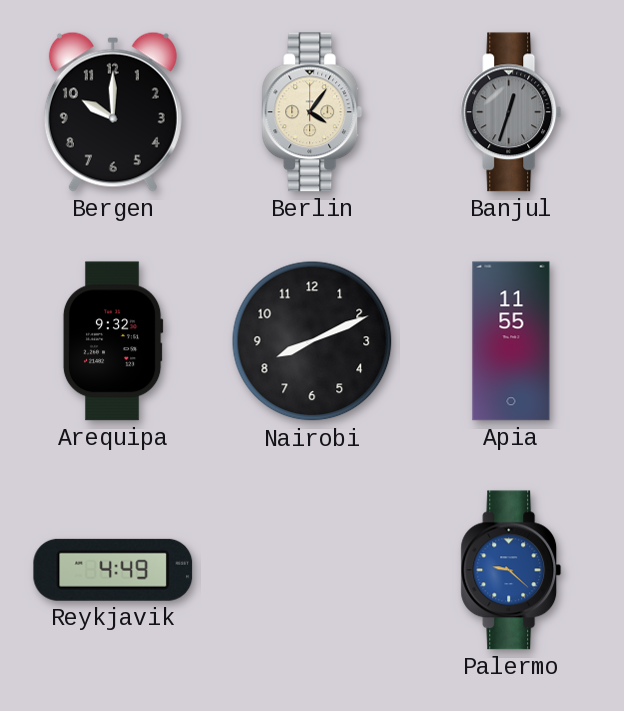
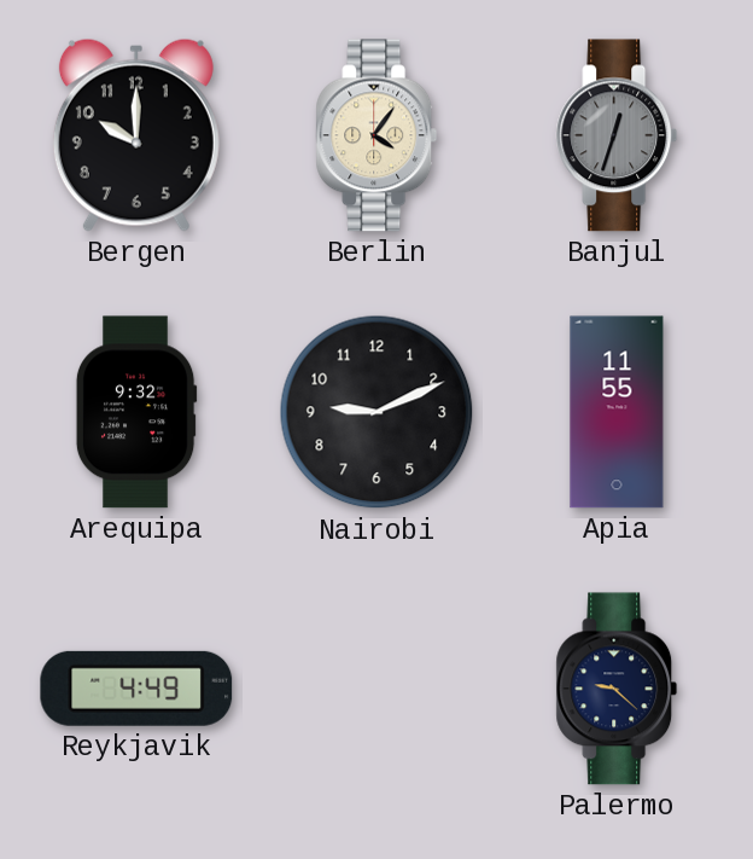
Nairobi: 8:11 -> 9:11
Palermo dial: blue -> navy
